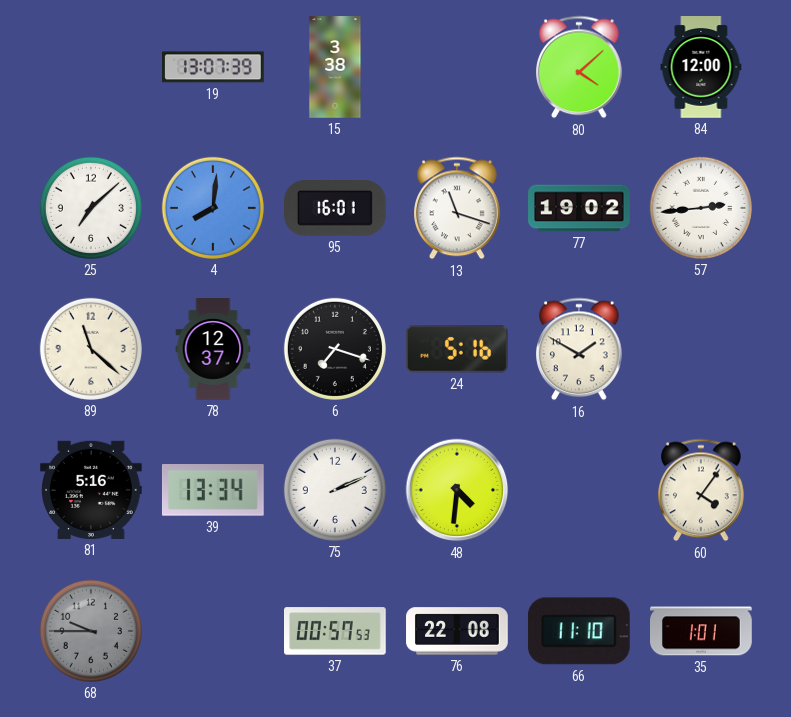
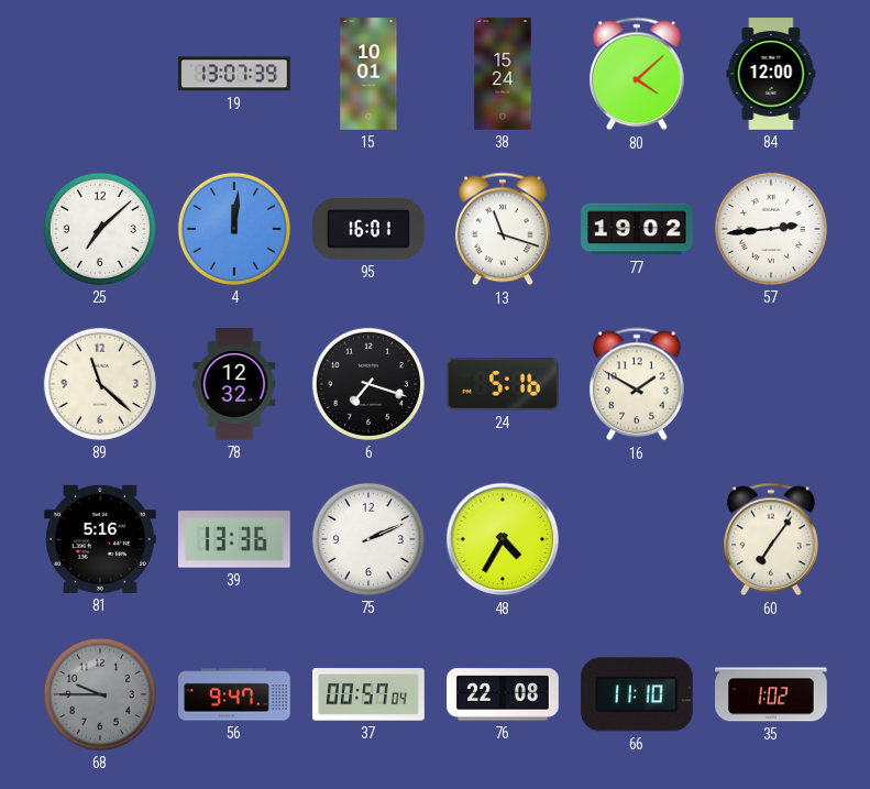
15: 3:38 -> 10:01
38: none -> 15:24
4: 8:01 -> 12:01
78: 12:37 -> 12:32
39: 13:34 -> 13:36
48: 4:31 -> 4:35
60: 4:06 -> 7:06
56: none -> 9:47
37: 00:57:53 -> 00:57:04
35: 1:01 -> 1:02
